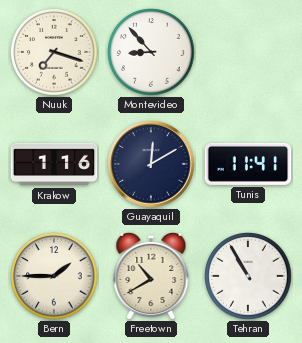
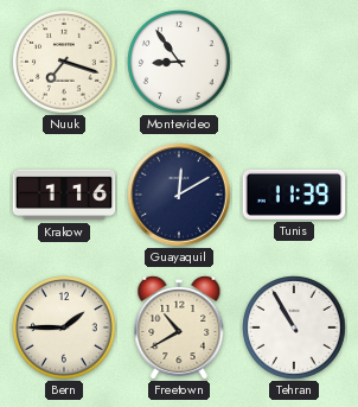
Montevideo: 8:53 -> 8:54
Tunis: 11:41 -> 11:39
